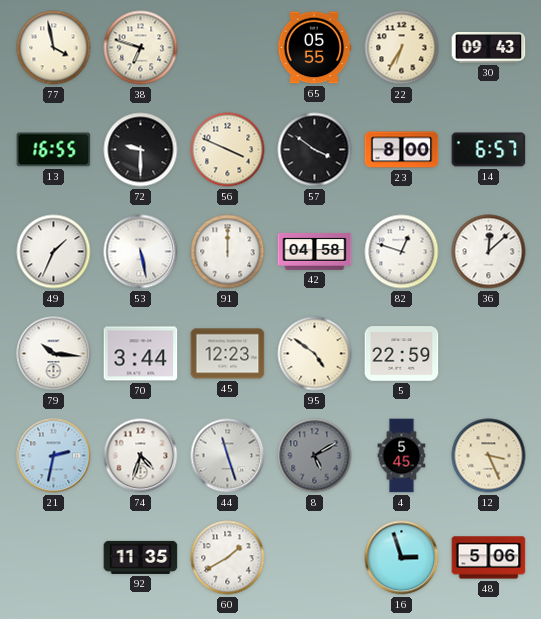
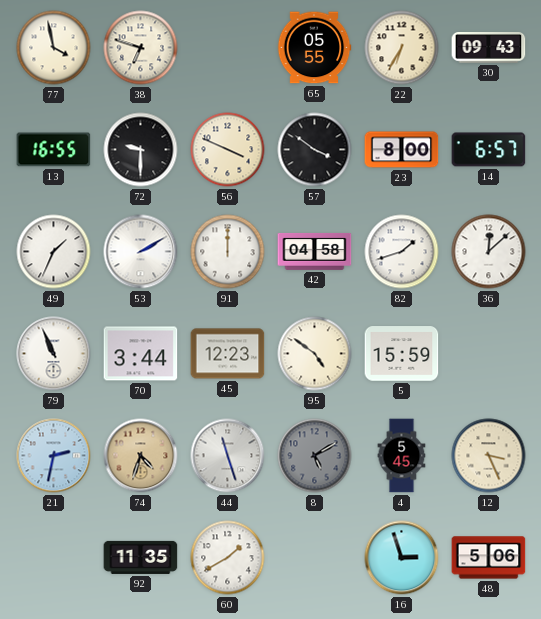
53: 5:28 -> 2:10
82: 12:48 -> 1:42
79: 10:16 -> 10:56
5: 22:59 -> 15:59
74 dial: white -> champagne
